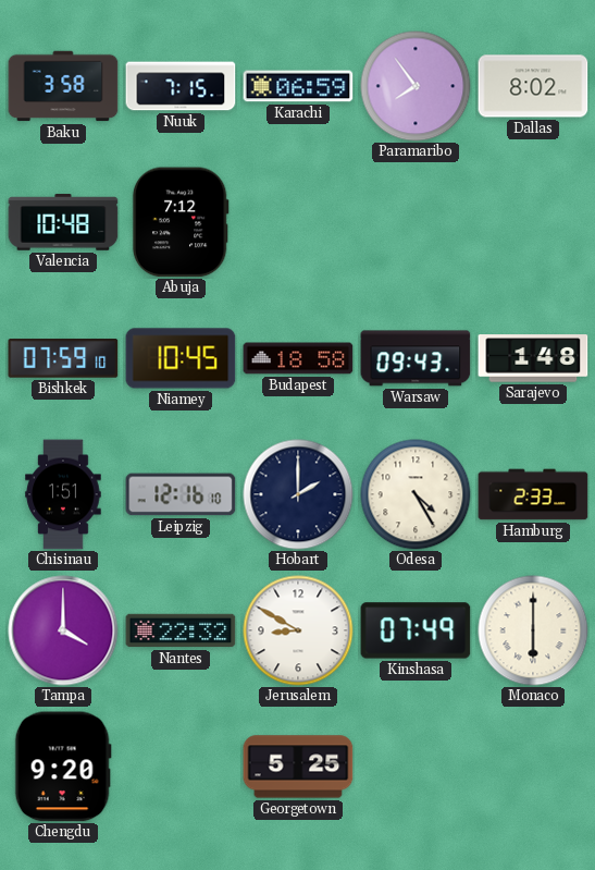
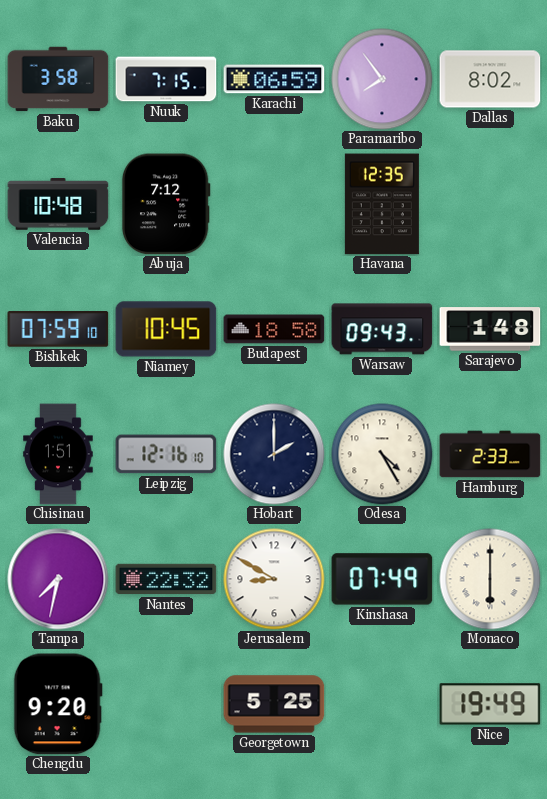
Havana: none -> 12:35
Tampa: 4:00 -> 7:32
Nice: none -> 19:49
